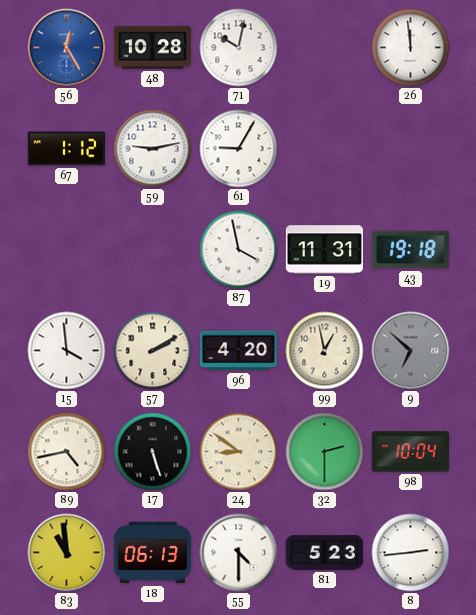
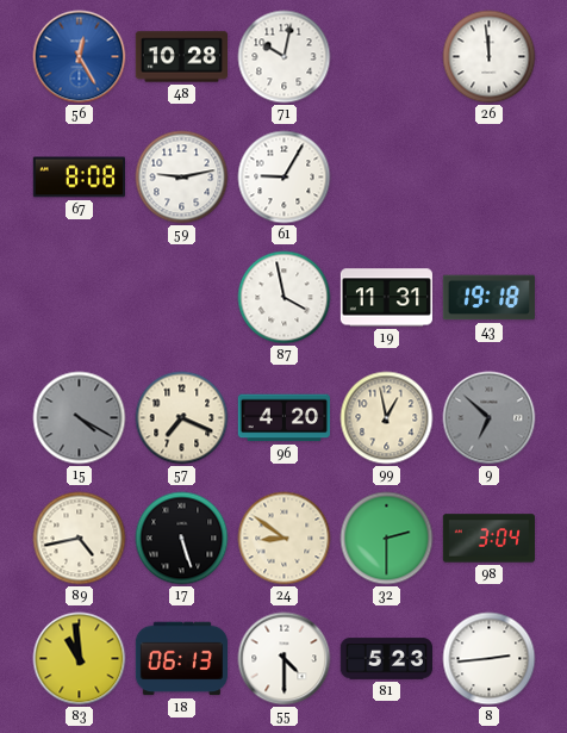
67: 1:12 -> 8:08
15: 3:59 -> 4:20
15 dial: white -> grey
57: 2:10 -> 7:19
98: 10:04 -> 3:04
